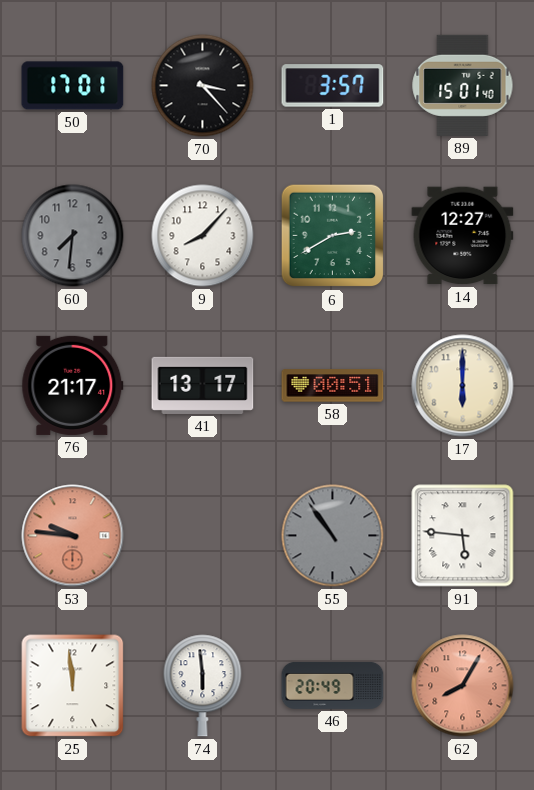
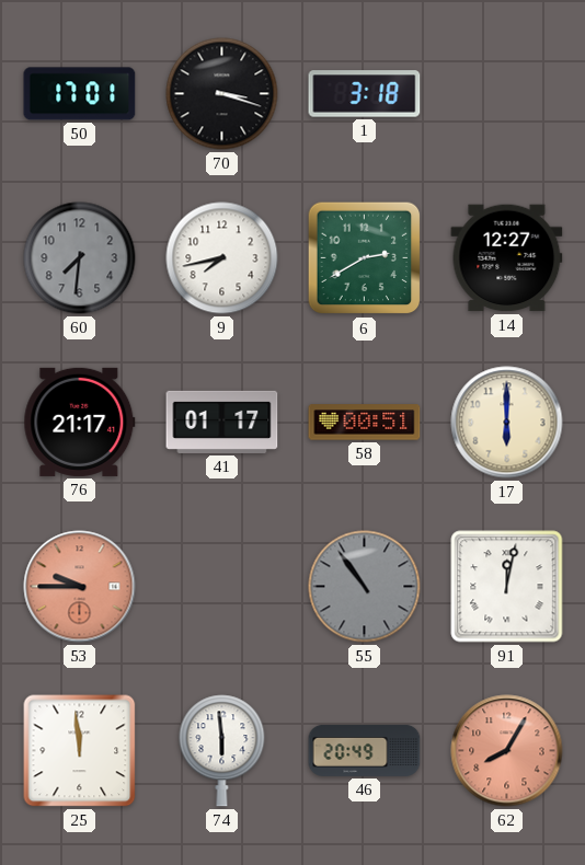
70: 3:23 -> 3:18
1: 3:57 -> 3:18
89: 15:01 -> none
9: 8:07 -> 7:43
41: 13:17 -> 01:17
53: 9:46 -> 9:45
91: 5:46 -> 12:02
